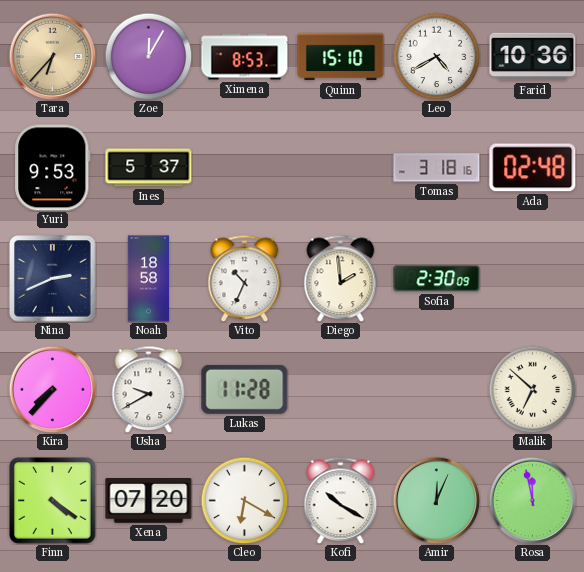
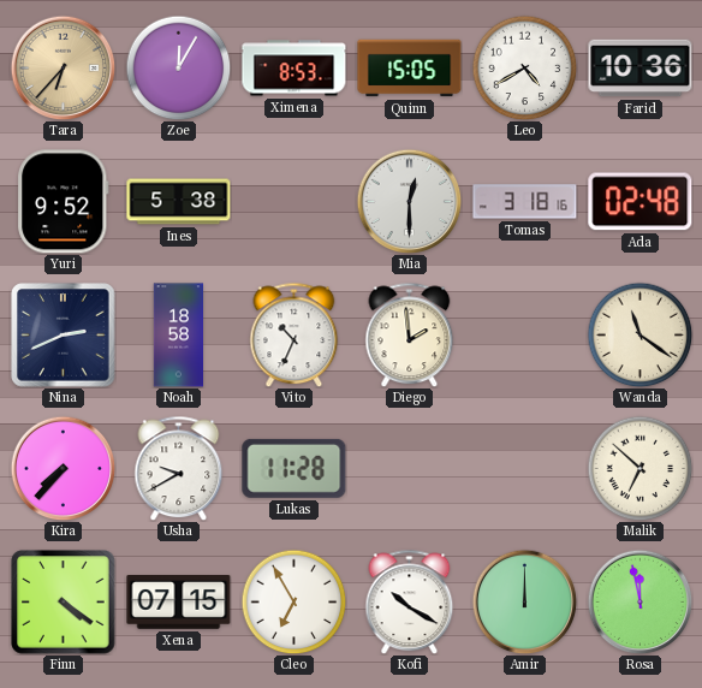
Quinn: 15:10 -> 15:05
Yuri: 9:53 -> 9:52
Ines: 5:37 -> 5:38
Mia: none -> 12:30
Sofia: 2:30 -> none
Wanda: none -> 11:21
Xena: 07:20 -> 07:15
Cleo: 6:20 -> 6:55
Amir: 12:04 -> 12:00
